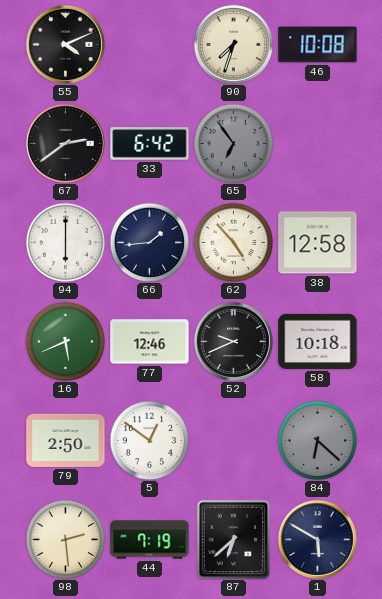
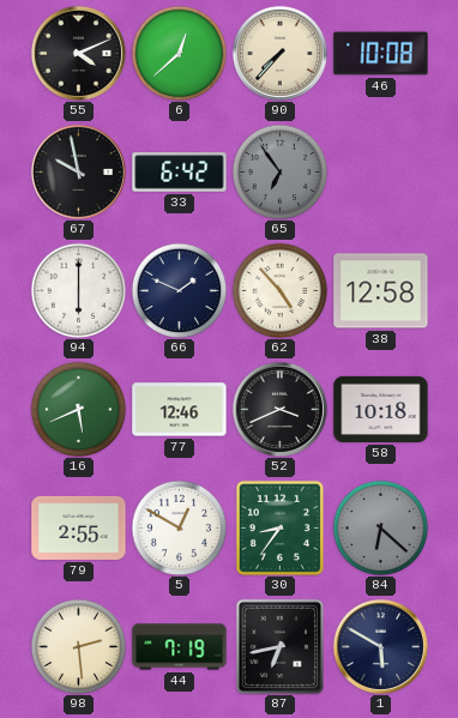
6: none -> 12:38
90: 7:33 -> 7:37
67: 2:39 -> 9:58
66: 1:44 -> 1:49
52: 9:41 -> 3:41
79: 2:50 -> 2:55
5: 12:51 -> 12:50
30: none -> 8:36
87: 6:38 -> 6:43
